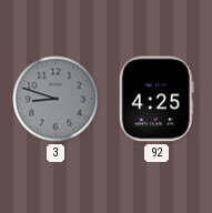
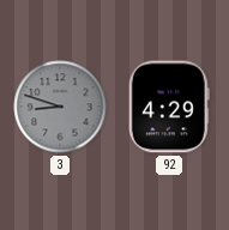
92: 4:25 -> 4:29
